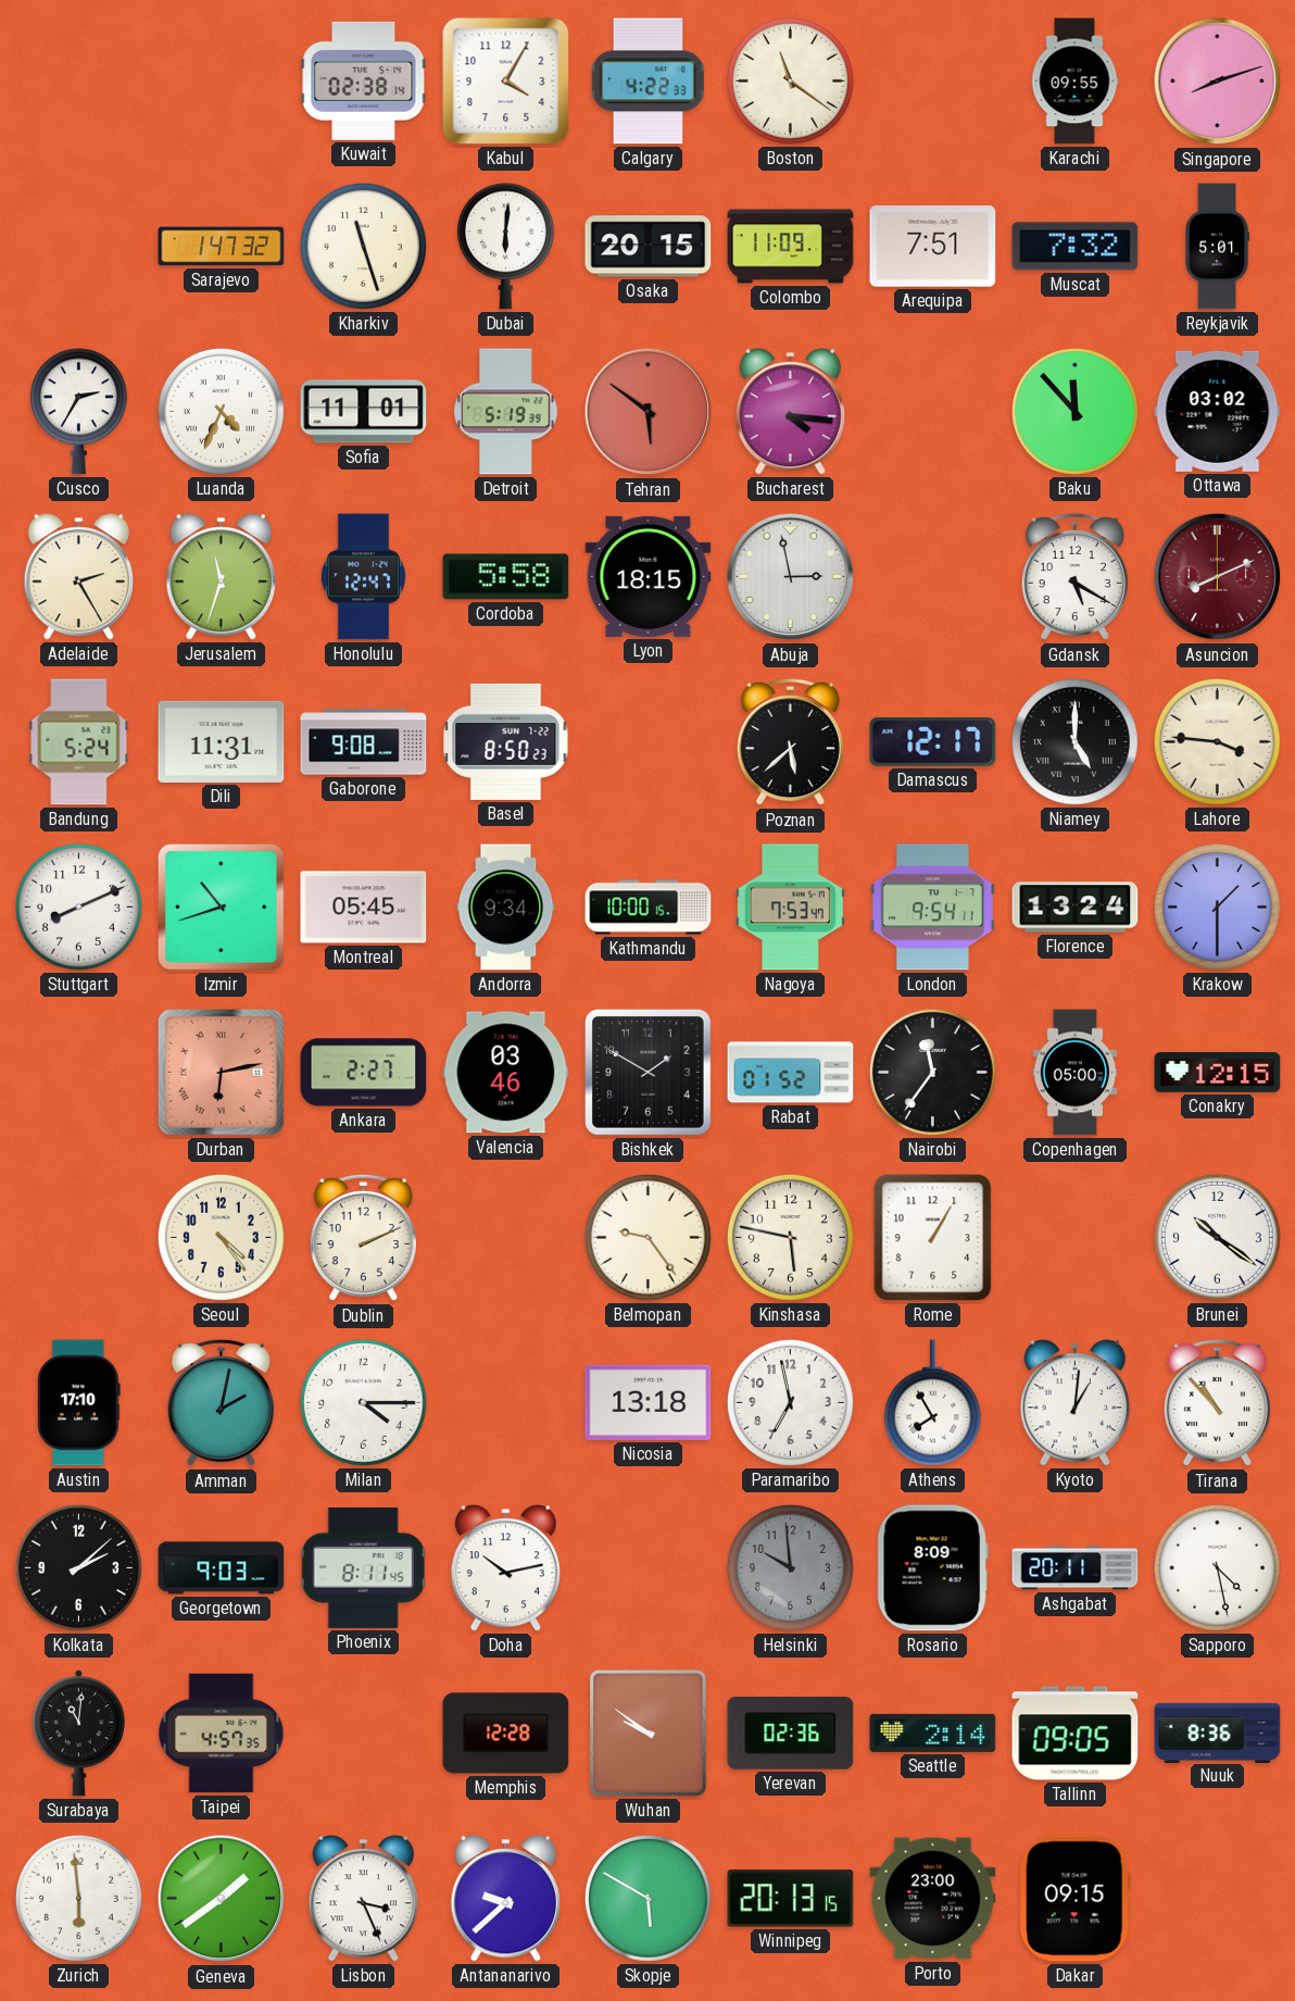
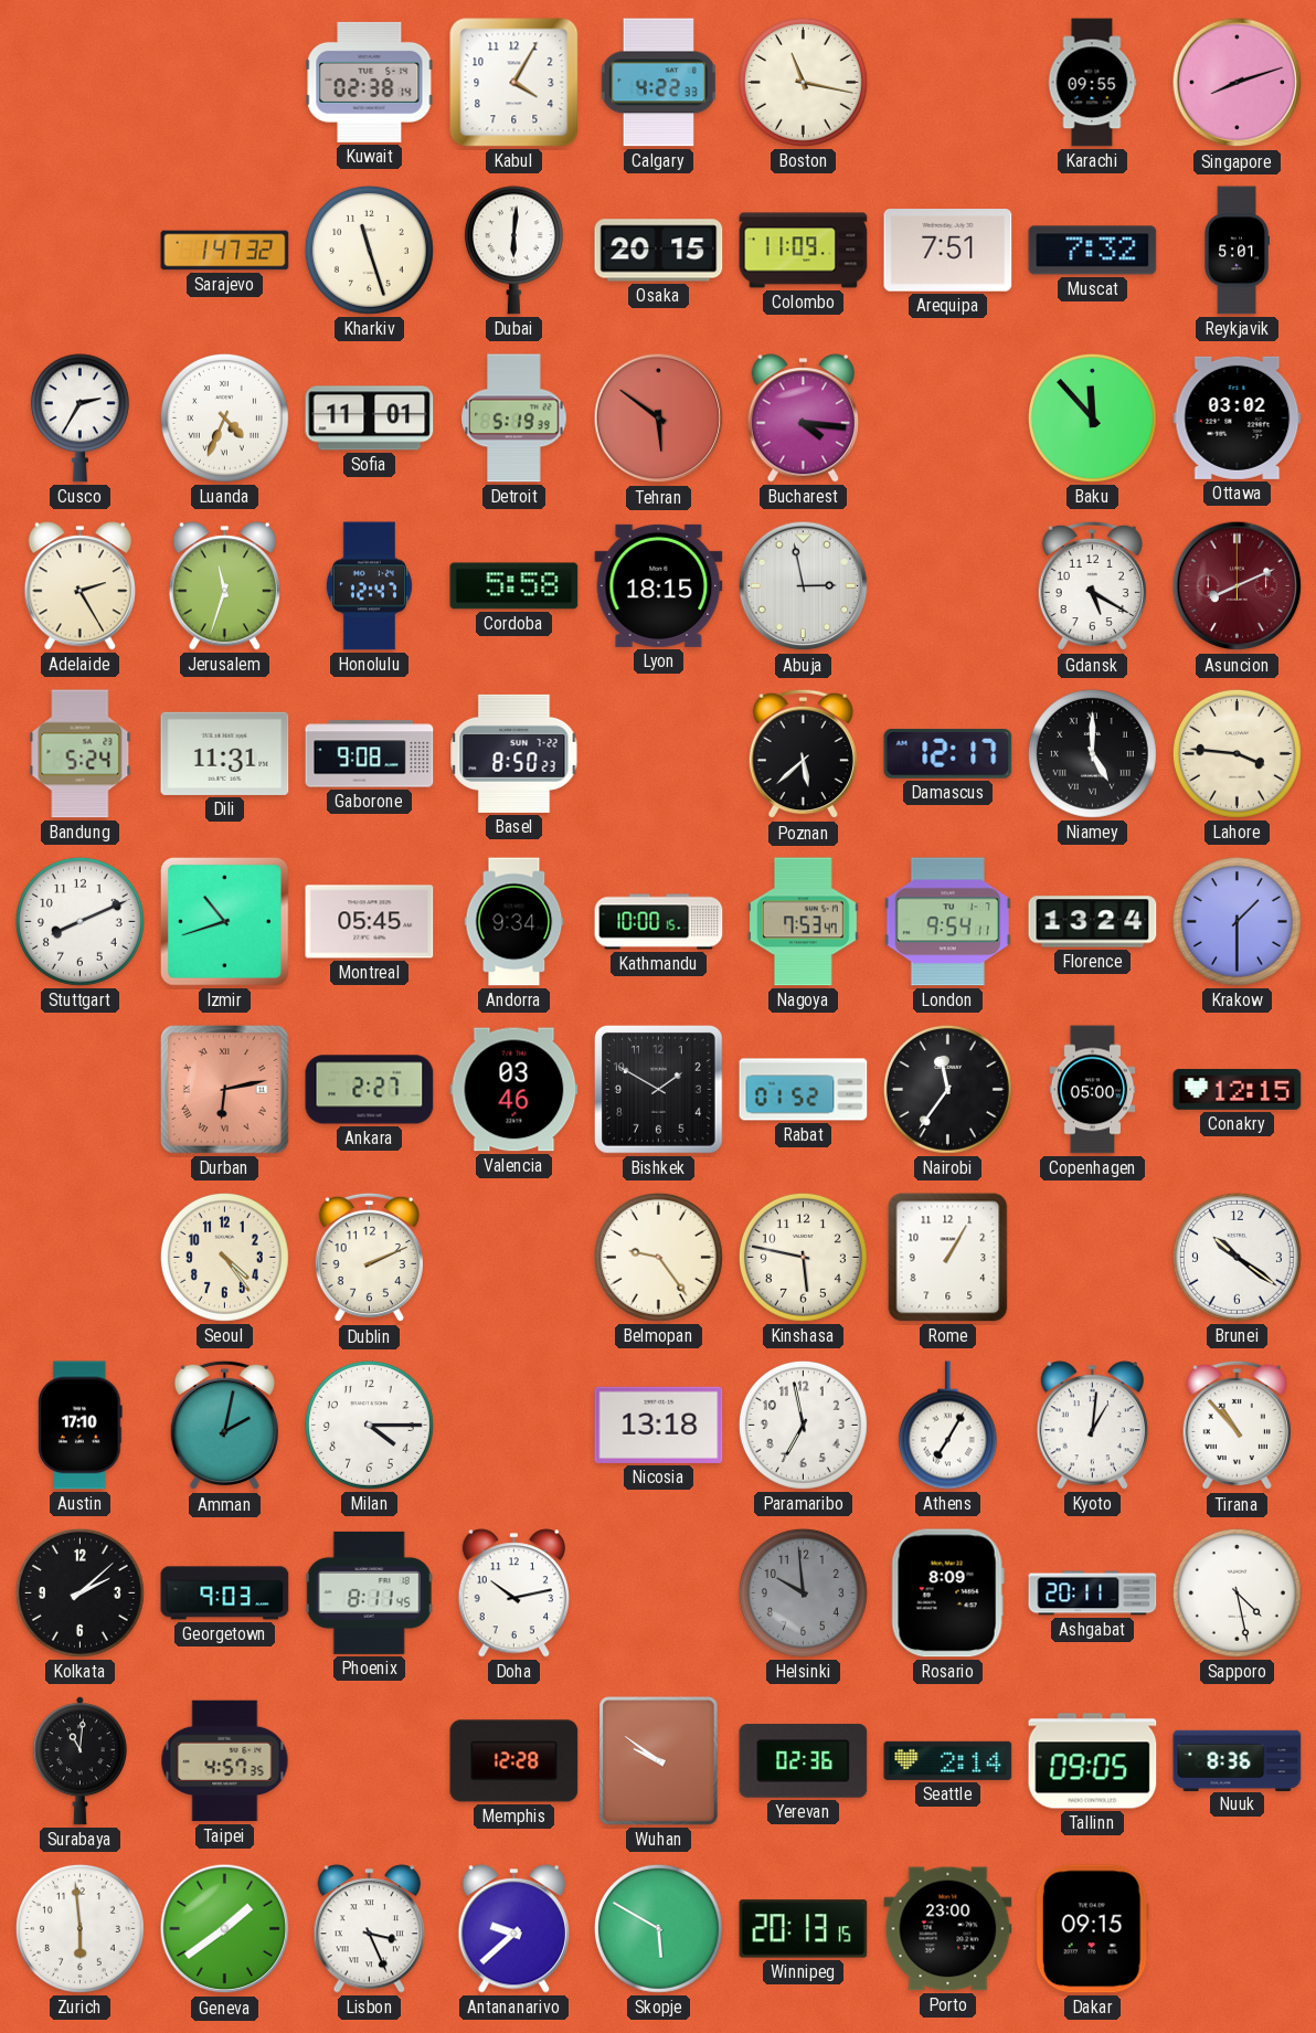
Boston: 11:21 -> 11:17
Athens: 7:55 -> 7:05
